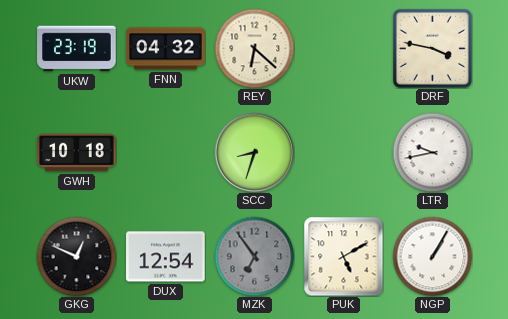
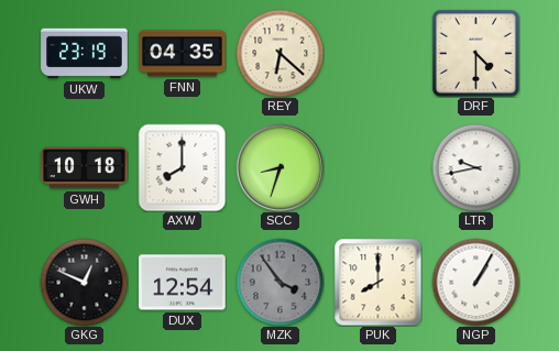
FNN: 04:32 -> 04:35
DRF: 3:47 -> 4:30
AXW: none -> 8:00
MZK: 6:54 -> 3:54
PUK: 5:10 -> 8:00
